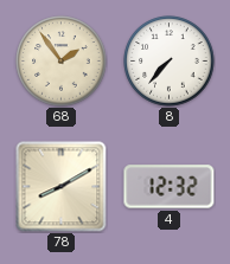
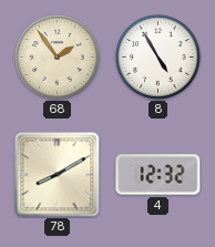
8: 7:37 -> 4:55
